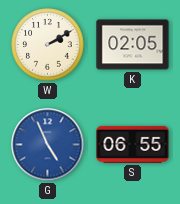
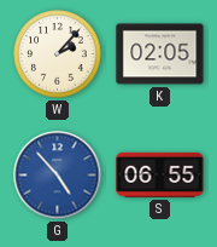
W: 2:10 -> 2:07
G: 4:56 -> 4:53
